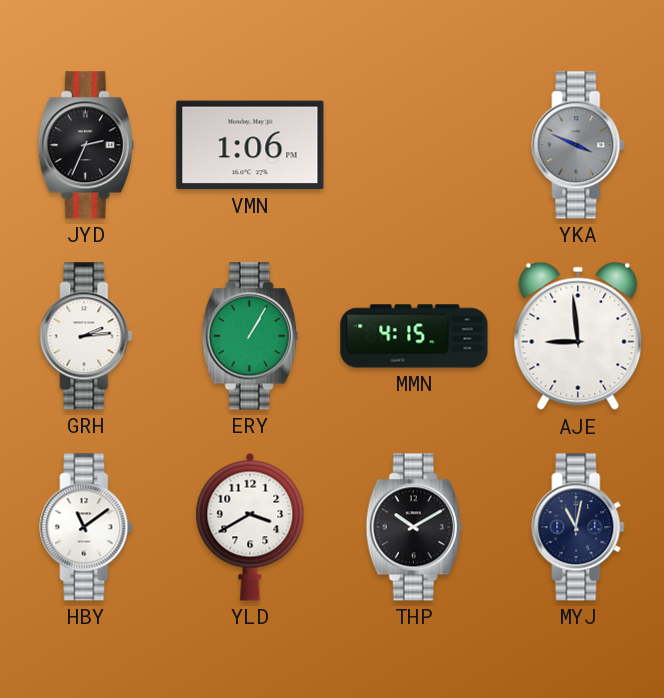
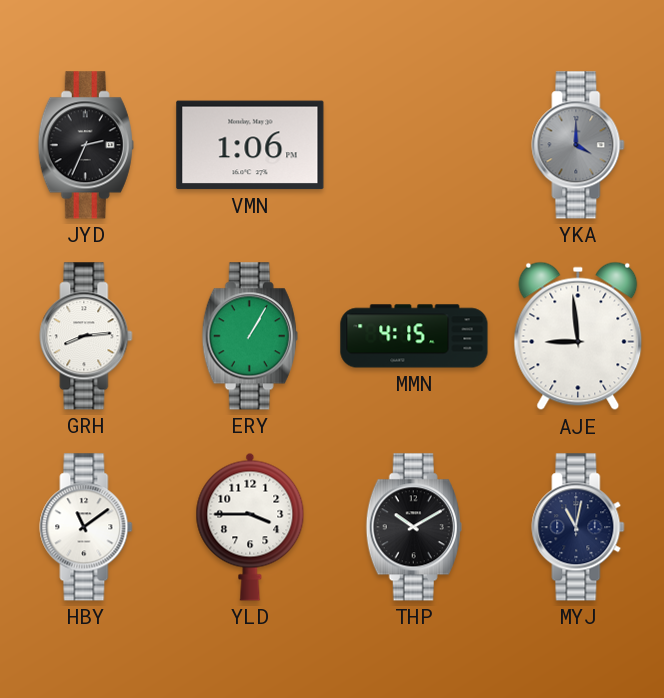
YKA: 3:49 -> 4:00
GRH: 2:14 -> 8:14
YLD: 3:40 -> 3:45
